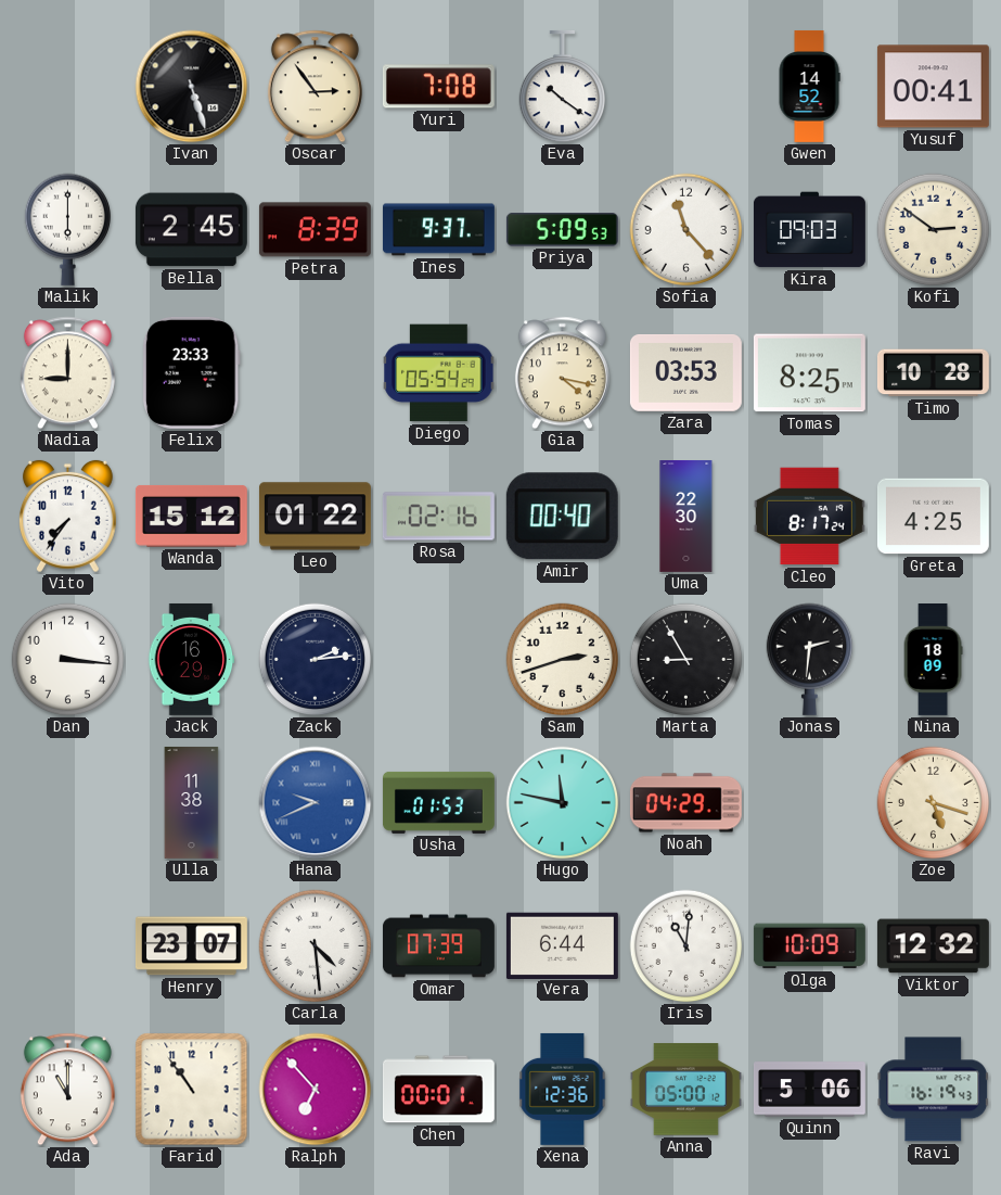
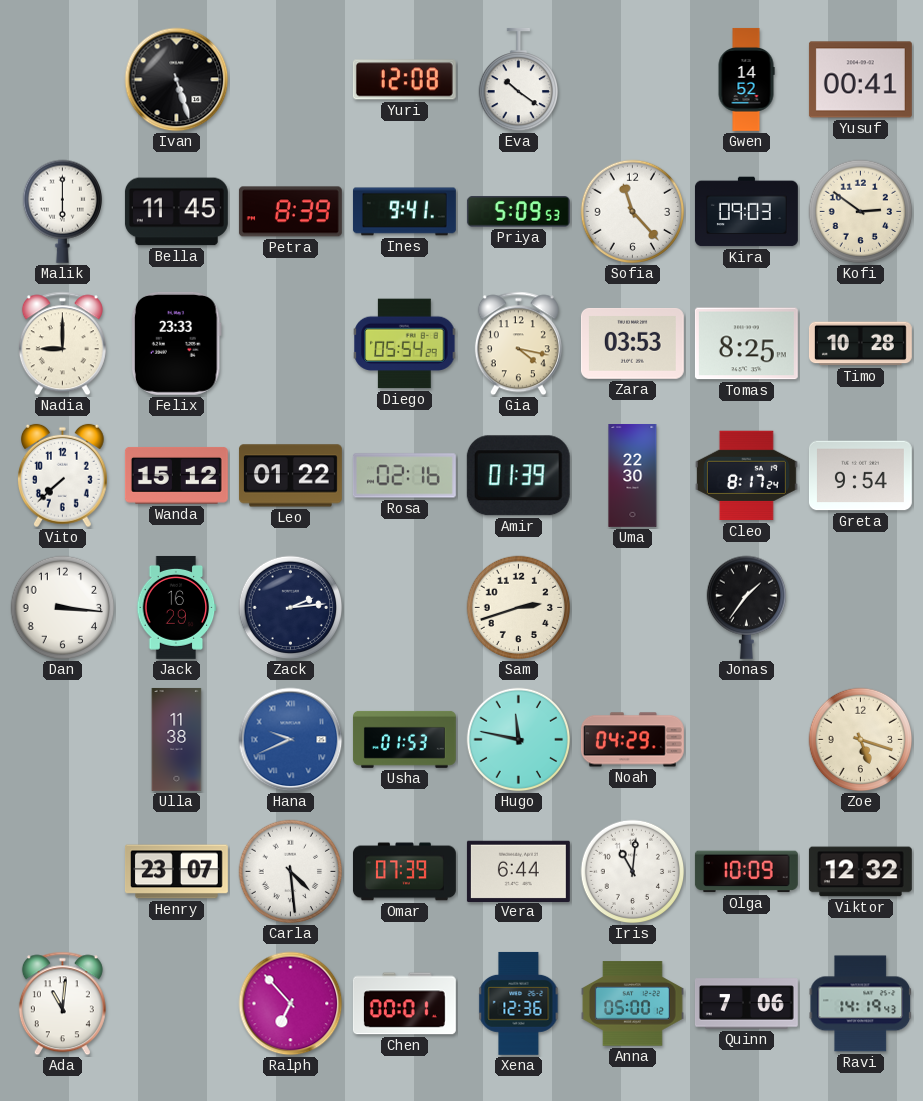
Oscar: 2:54 -> none
Yuri: 7:08 -> 12:08
Bella: 2:45 -> 11:45
Ines: 9:37 -> 9:41
Vito: 7:36 -> 7:38
Amir: 00:40 -> 01:39
Greta: 4:25 -> 9:54
Marta: 8:55 -> none
Jonas: 2:31 -> 1:36
Nina: 18:09 -> none
Ada: 11:00 -> 11:01
Farid: 10:54 -> none
Quinn: 5:06 -> 7:06
Ravi: 16:19 -> 14:19
